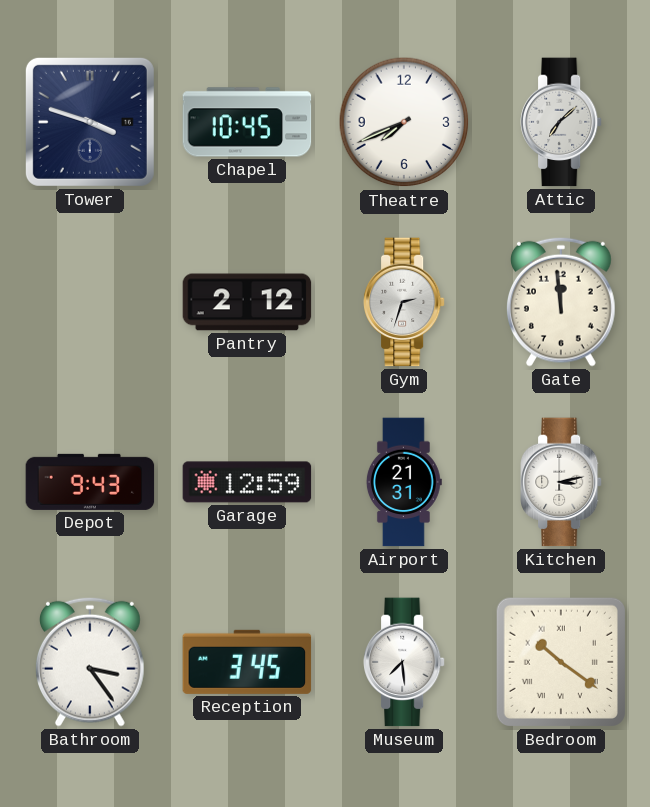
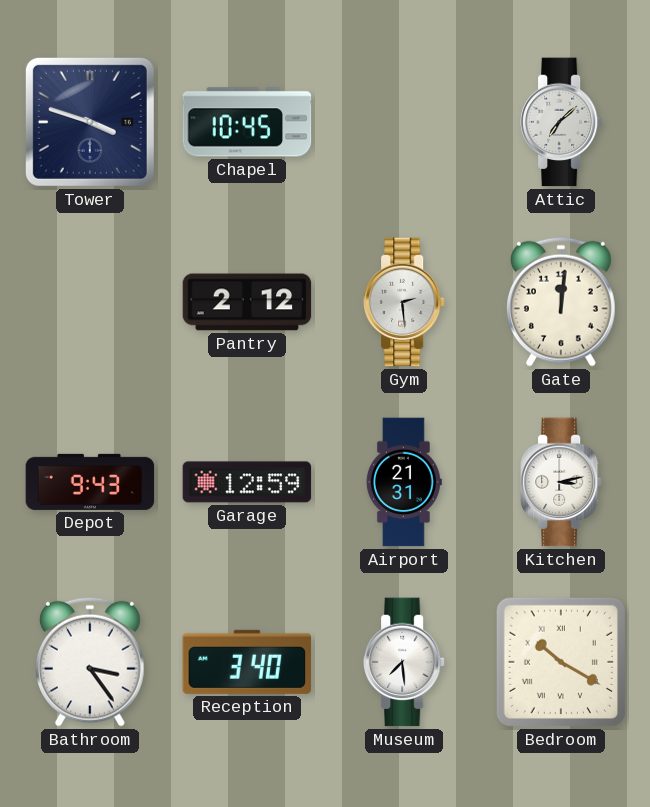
Theatre: 7:41 -> none
Gym: 2:33 -> 2:29
Gate: 11:59 -> 12:01
Reception: 3:45 -> 3:40
Bedroom: 10:21 -> 10:20
